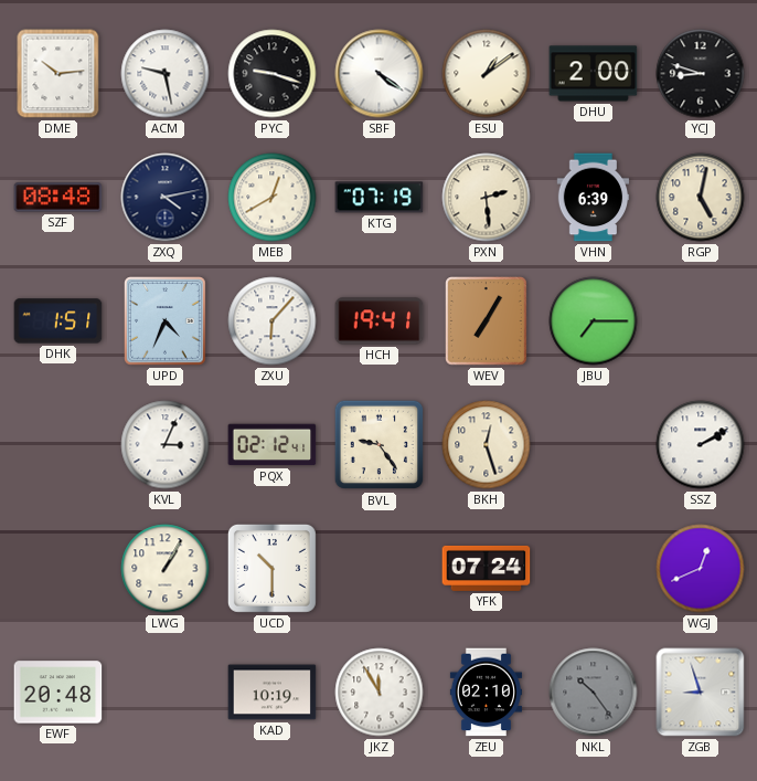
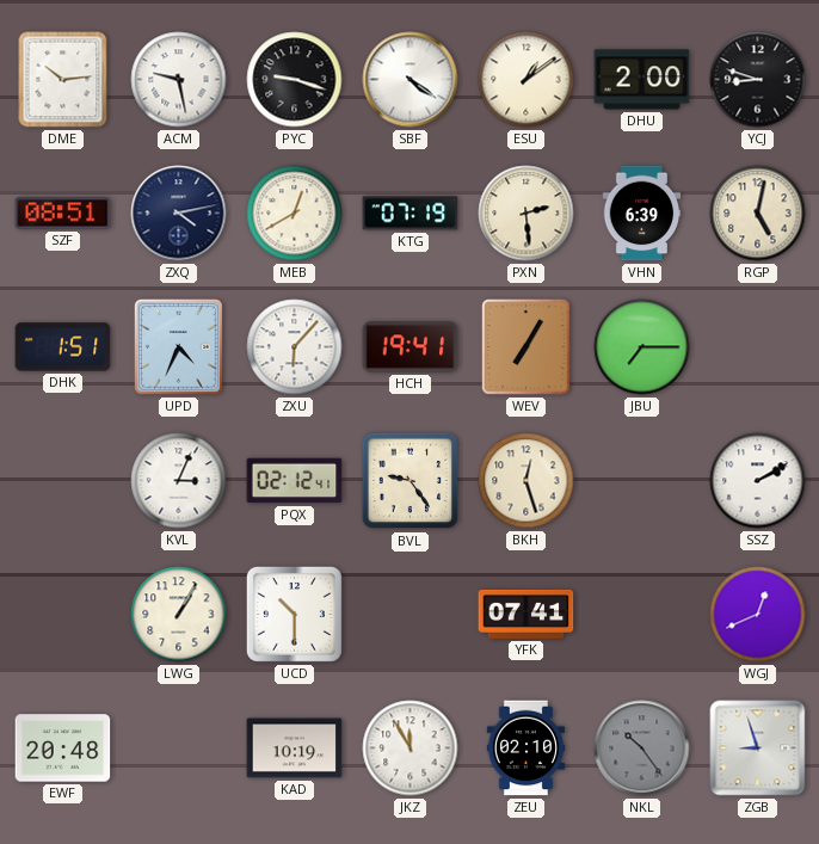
SZF: 08:48 -> 08:51
YFK: 07:24 -> 07:41
